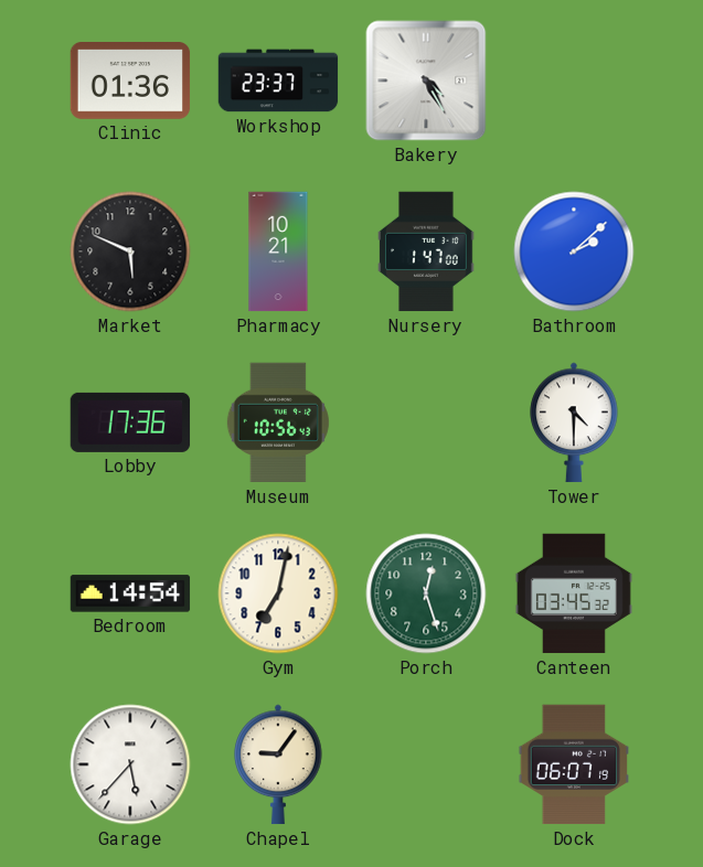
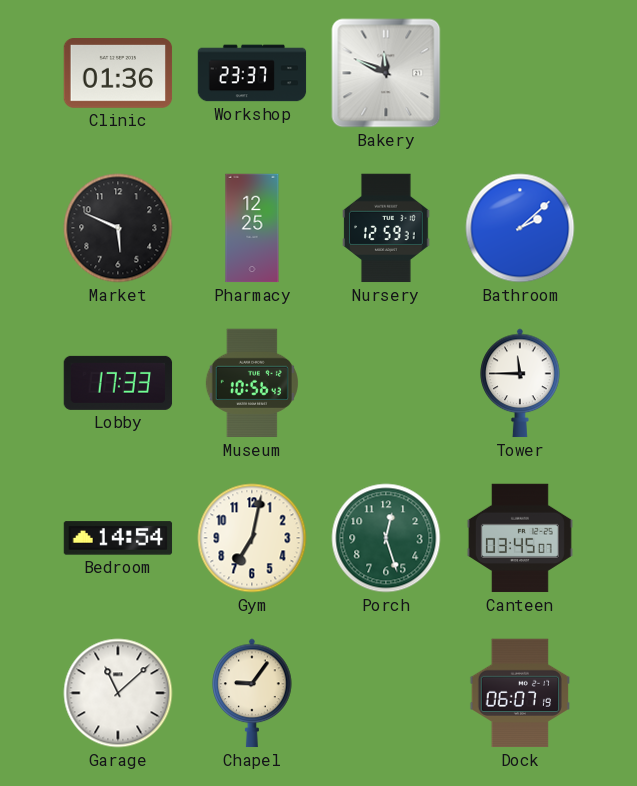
Bakery: 4:25 -> 11:49
Pharmacy: 10:21 -> 12:25
Nursery: 1:47 -> 12:59
Lobby: 17:36 -> 17:33
Tower: 4:30 -> 11:45
Canteen: 03:45:32 -> 03:45:07
Garage: 5:37 -> 11:08
